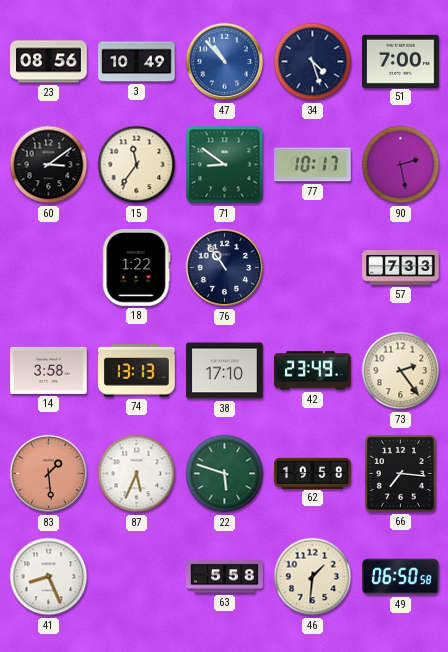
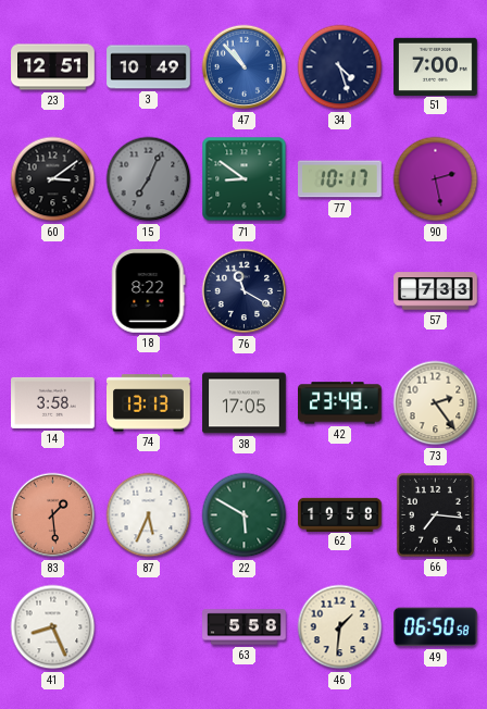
23: 08:56 -> 12:51
15: 11:36 -> 7:04
15 dial: cream -> grey
18: 1:22 -> 8:22
76: 10:54 -> 11:20
38: 17:10 -> 17:05
22: 5:48 -> 5:50
